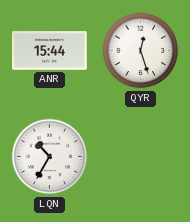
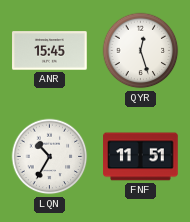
ANR: 15:44 -> 15:45
FNF: none -> 11:51
